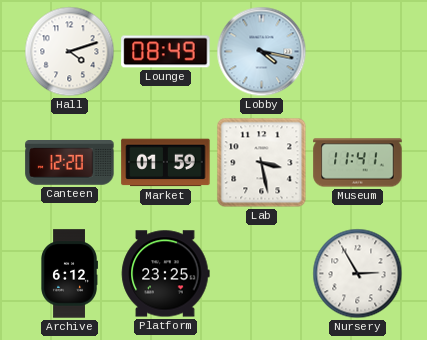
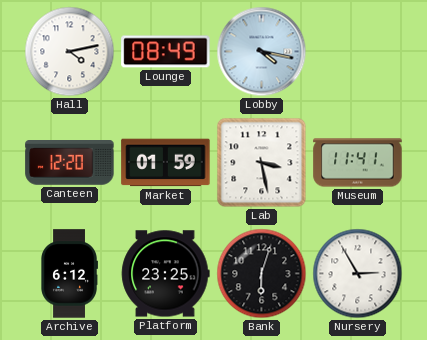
Hall: 4:12 -> 4:13
Bank: none -> 6:03
